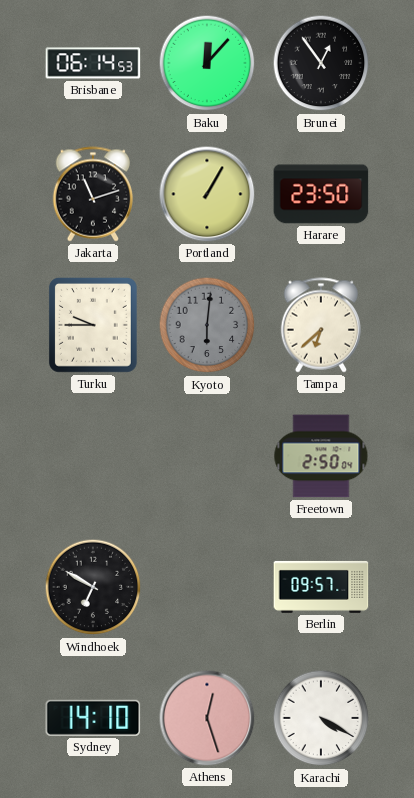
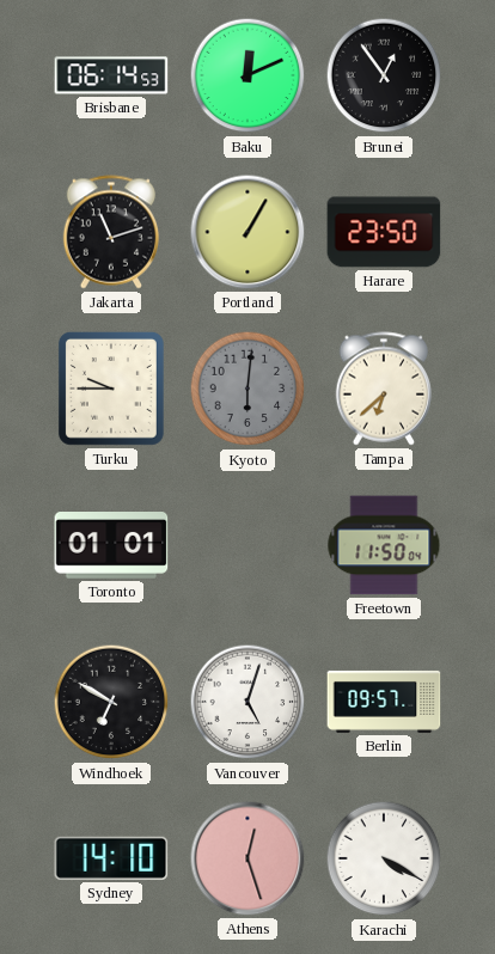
Baku: 12:07 -> 12:11
Toronto: none -> 01:01
Freetown: 2:50 -> 11:50
Vancouver: none -> 5:03
